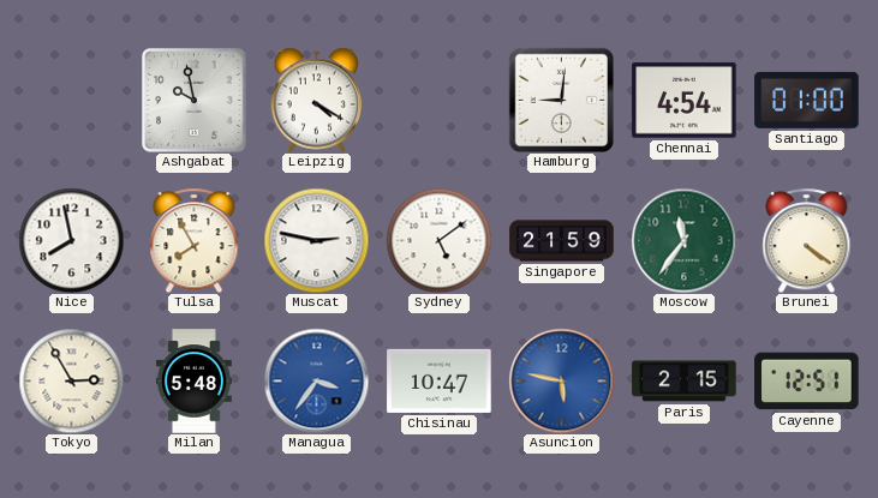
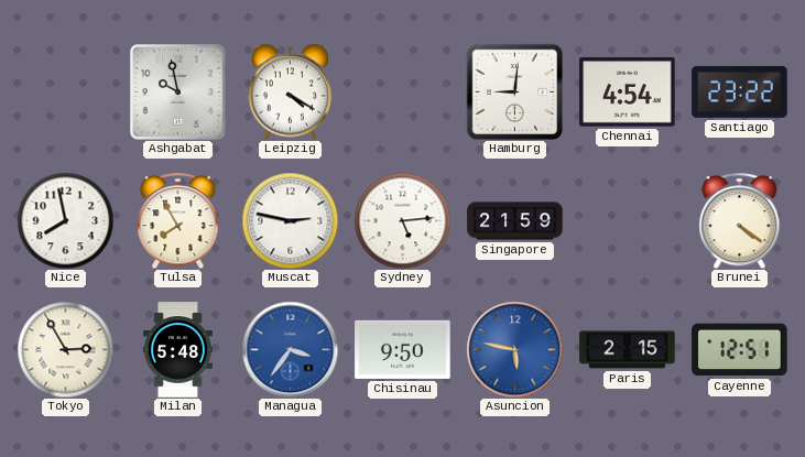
Santiago: 01:00 -> 23:22
Sydney: 5:09 -> 5:14
Moscow: 11:36 -> none
Chisinau: 10:47 -> 9:50
